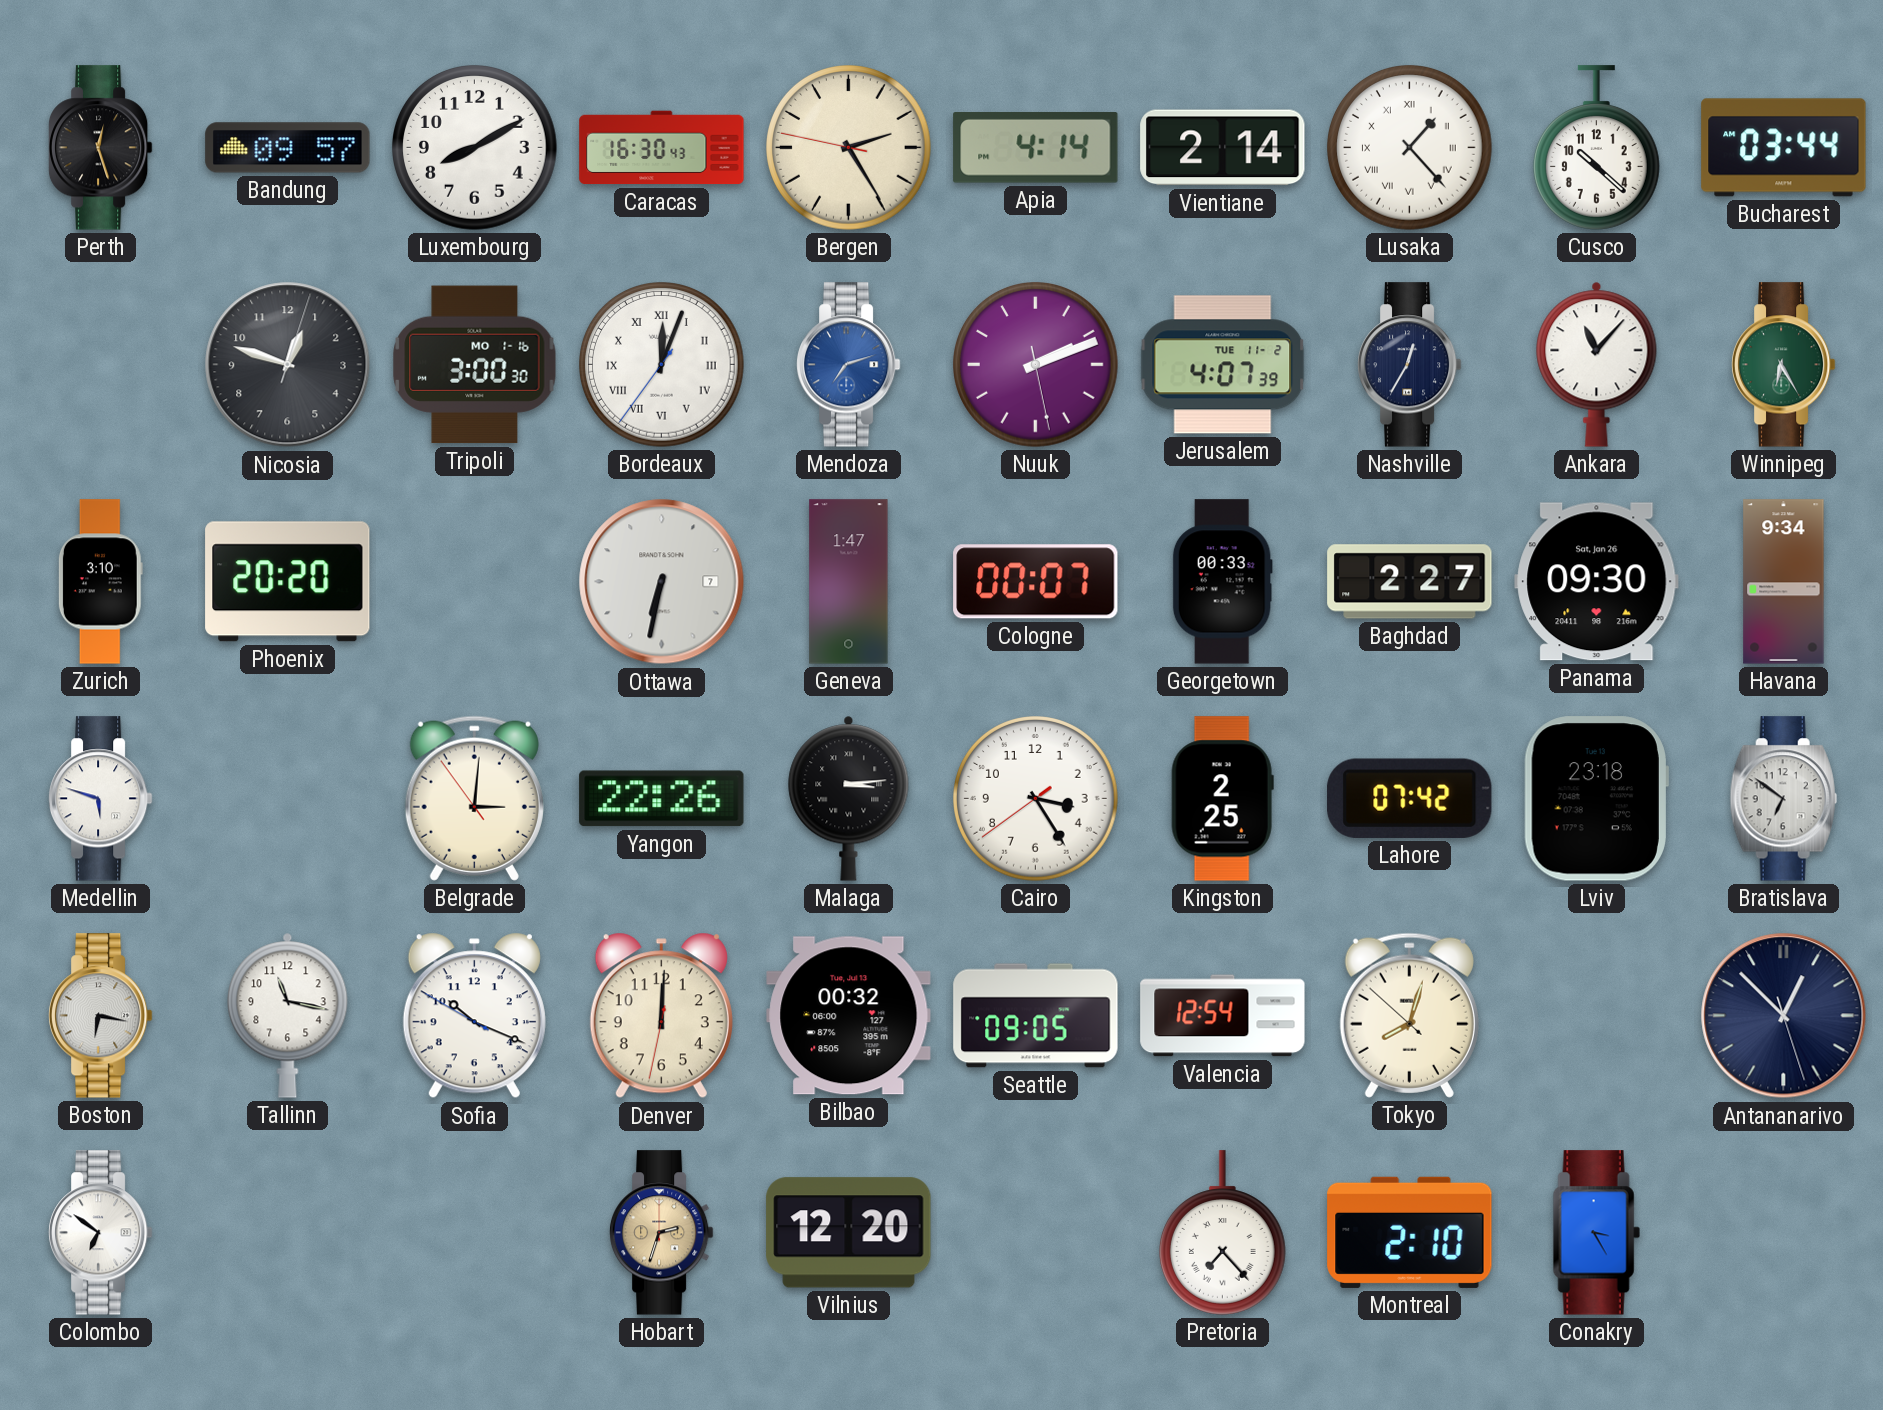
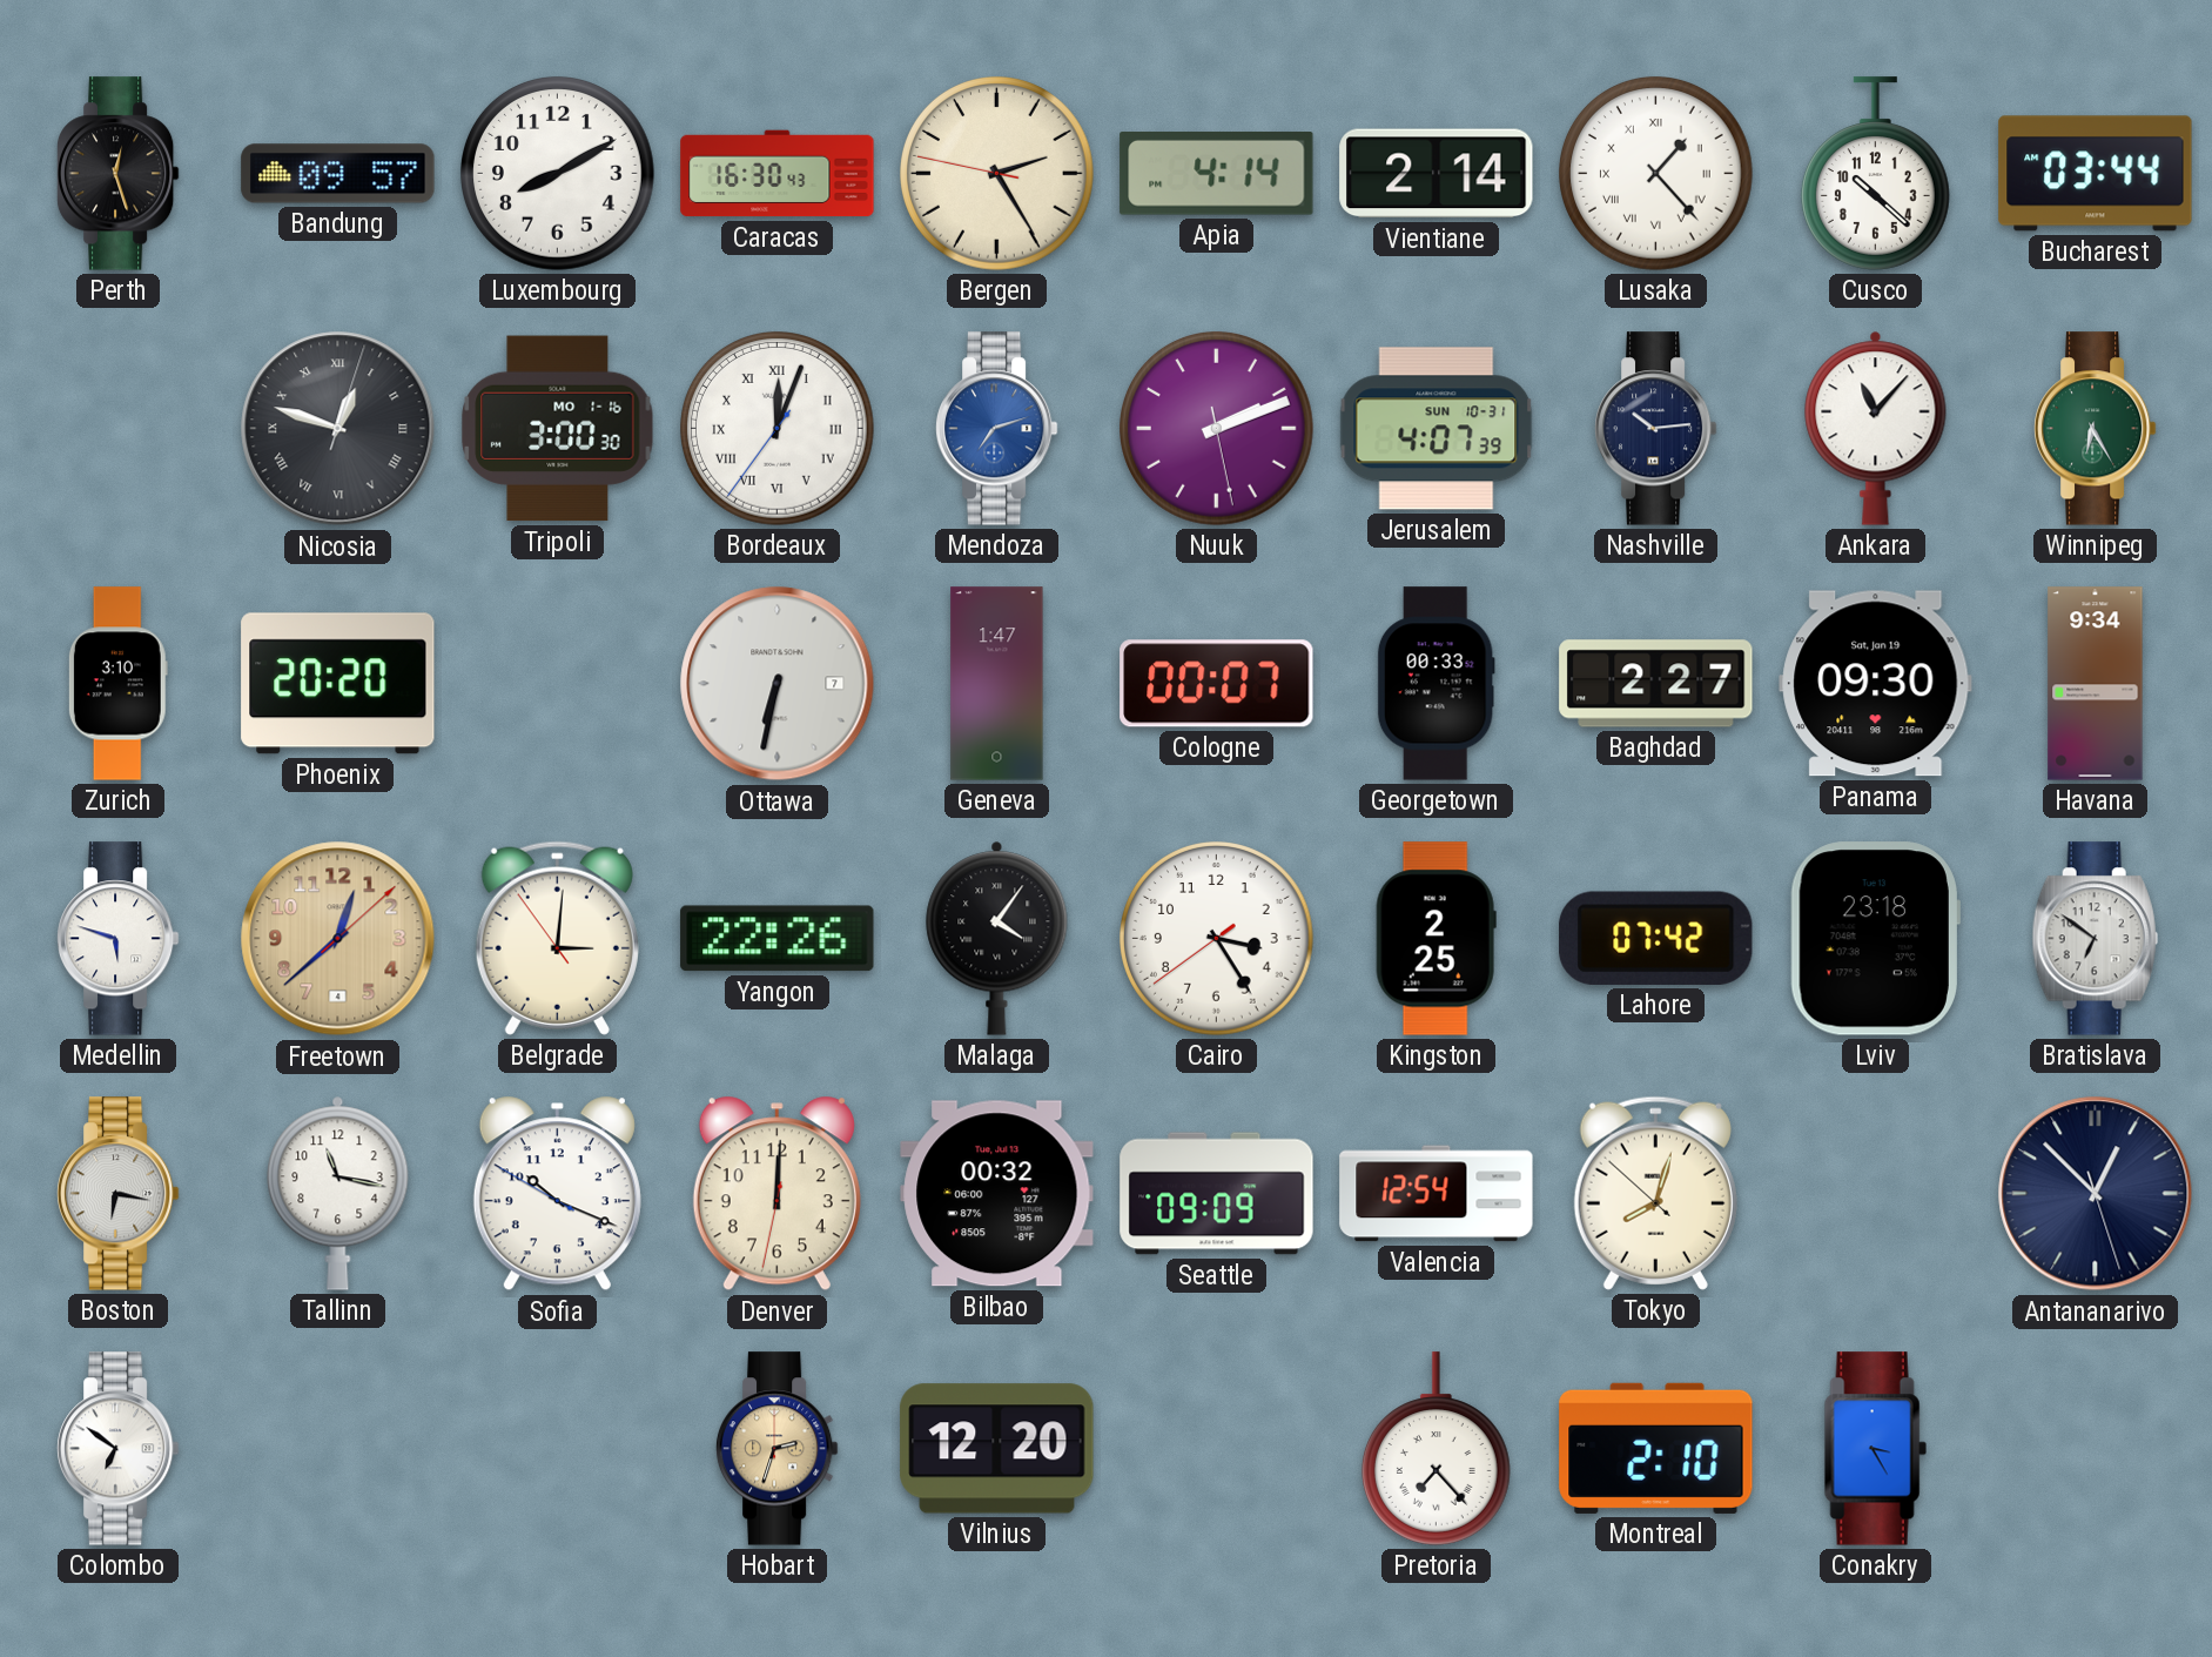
Nicosia numerals: Arabic -> Roman
Jerusalem date: TUE 11-2 -> SUN 10-31
Nashville: 12:35 -> 10:14
Panama date: Sat, Jan 26 -> Sat, Jan 19
Freetown: none -> 12:38
Malaga: 3:14 -> 4:06
Seattle: 09:05 -> 09:09
